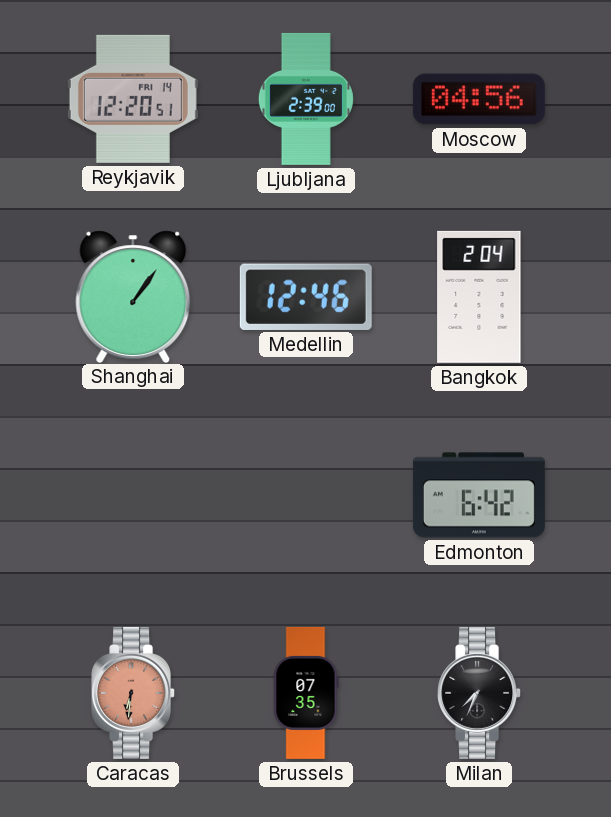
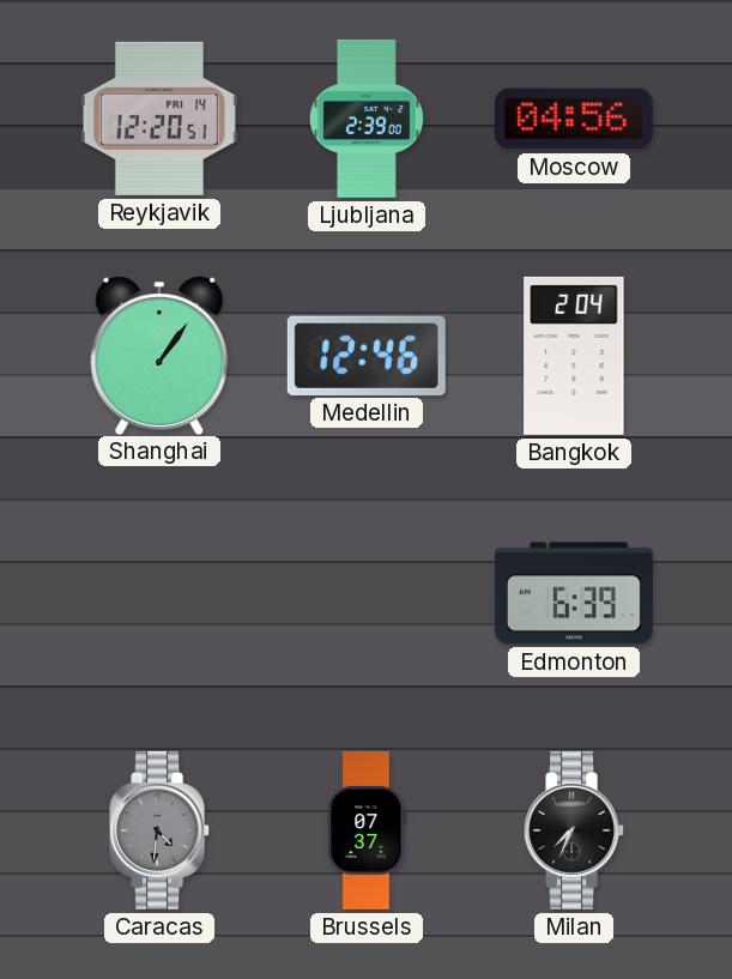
Edmonton: 6:42 -> 6:39
Caracas: 6:31 -> 4:31
Caracas dial: salmon -> grey
Brussels: 07:35 -> 07:37
